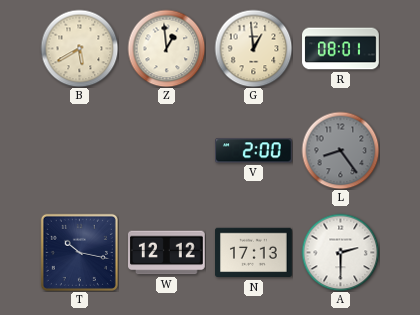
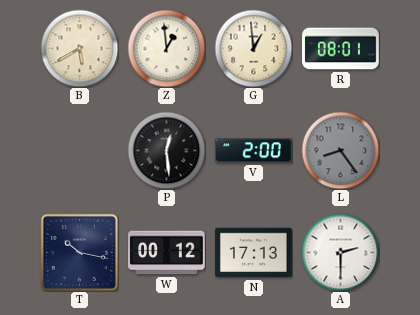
P: none -> 12:29
W: 12:12 -> 00:12
